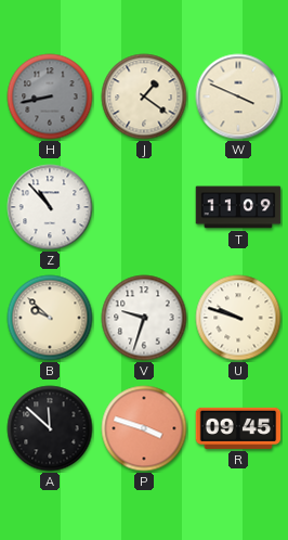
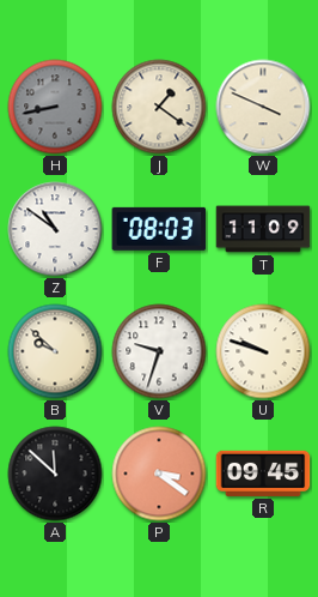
Z: 10:53 -> 10:51
F: none -> 08:03
P: 3:48 -> 3:21
